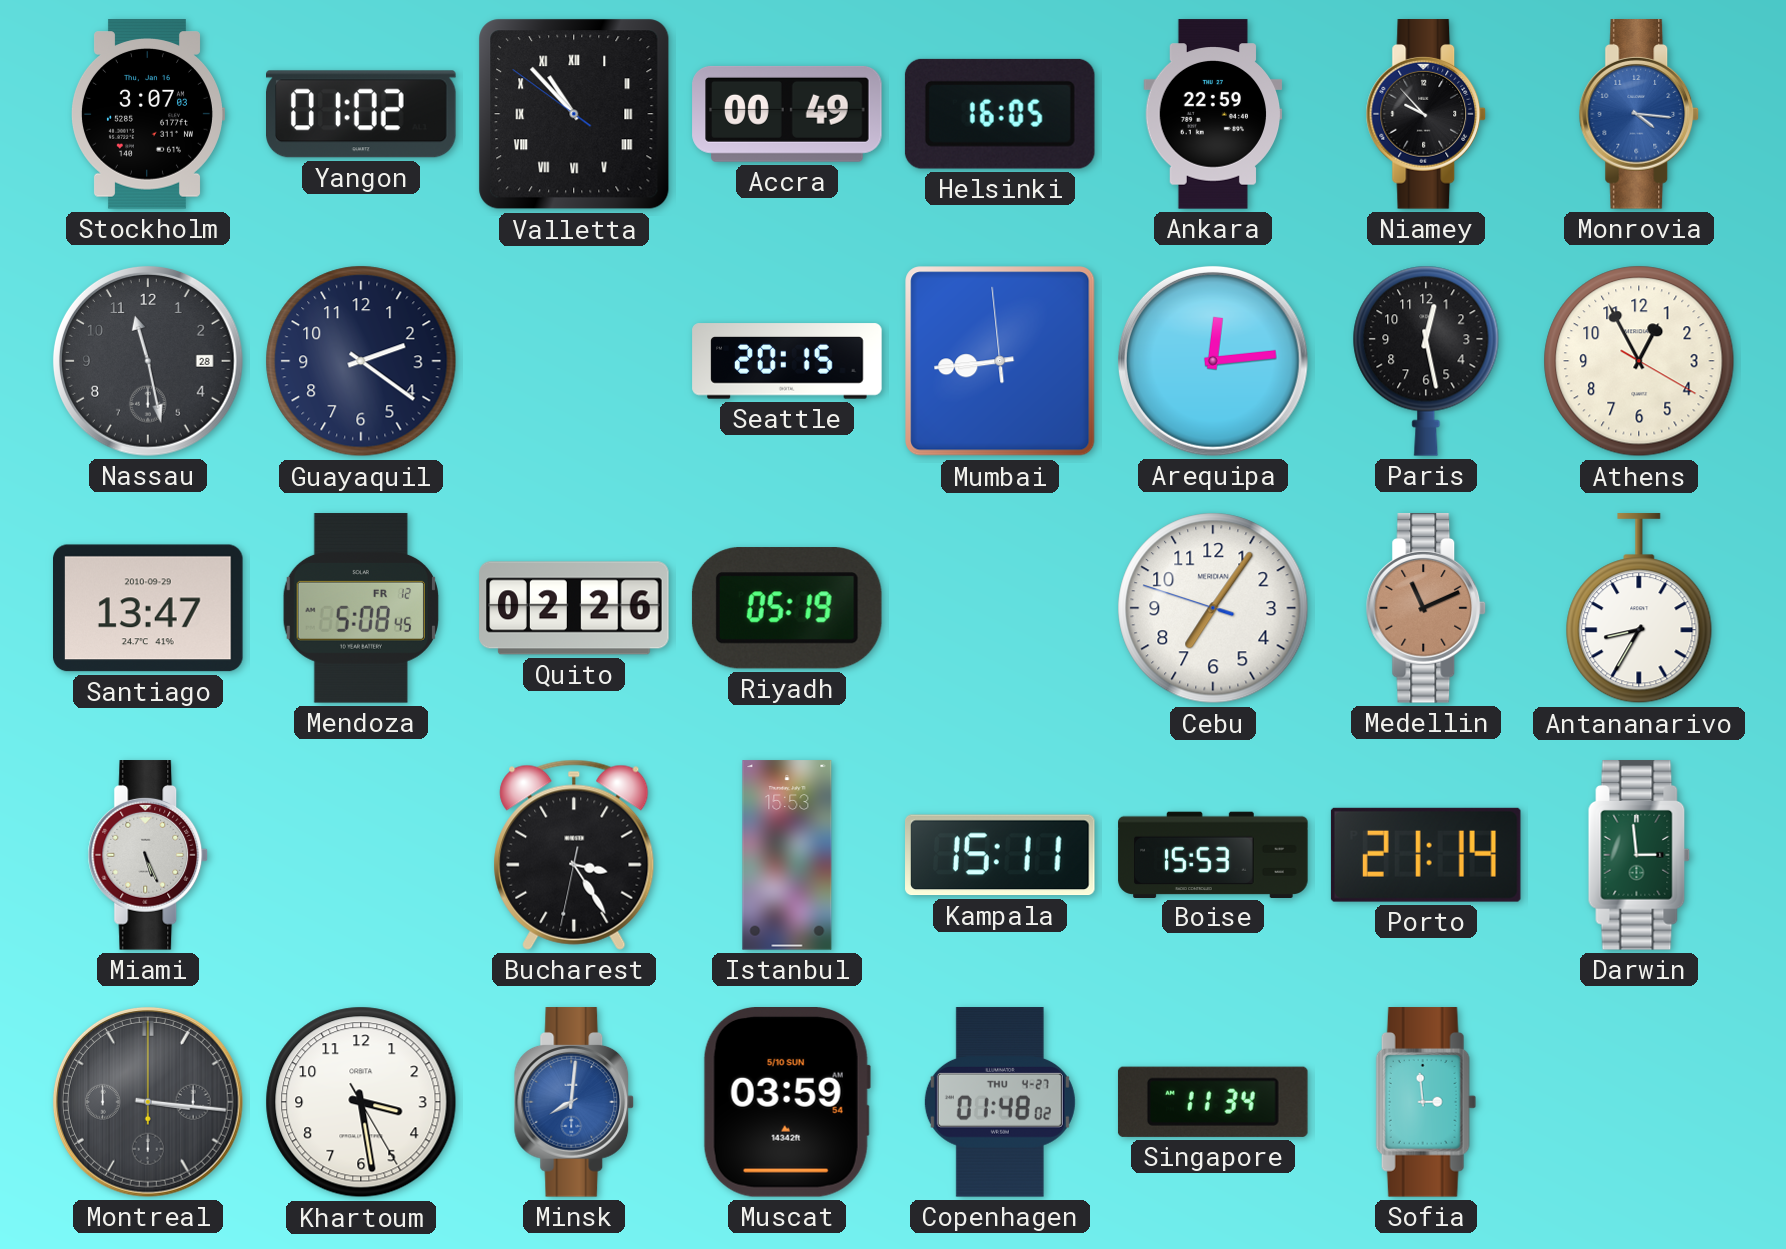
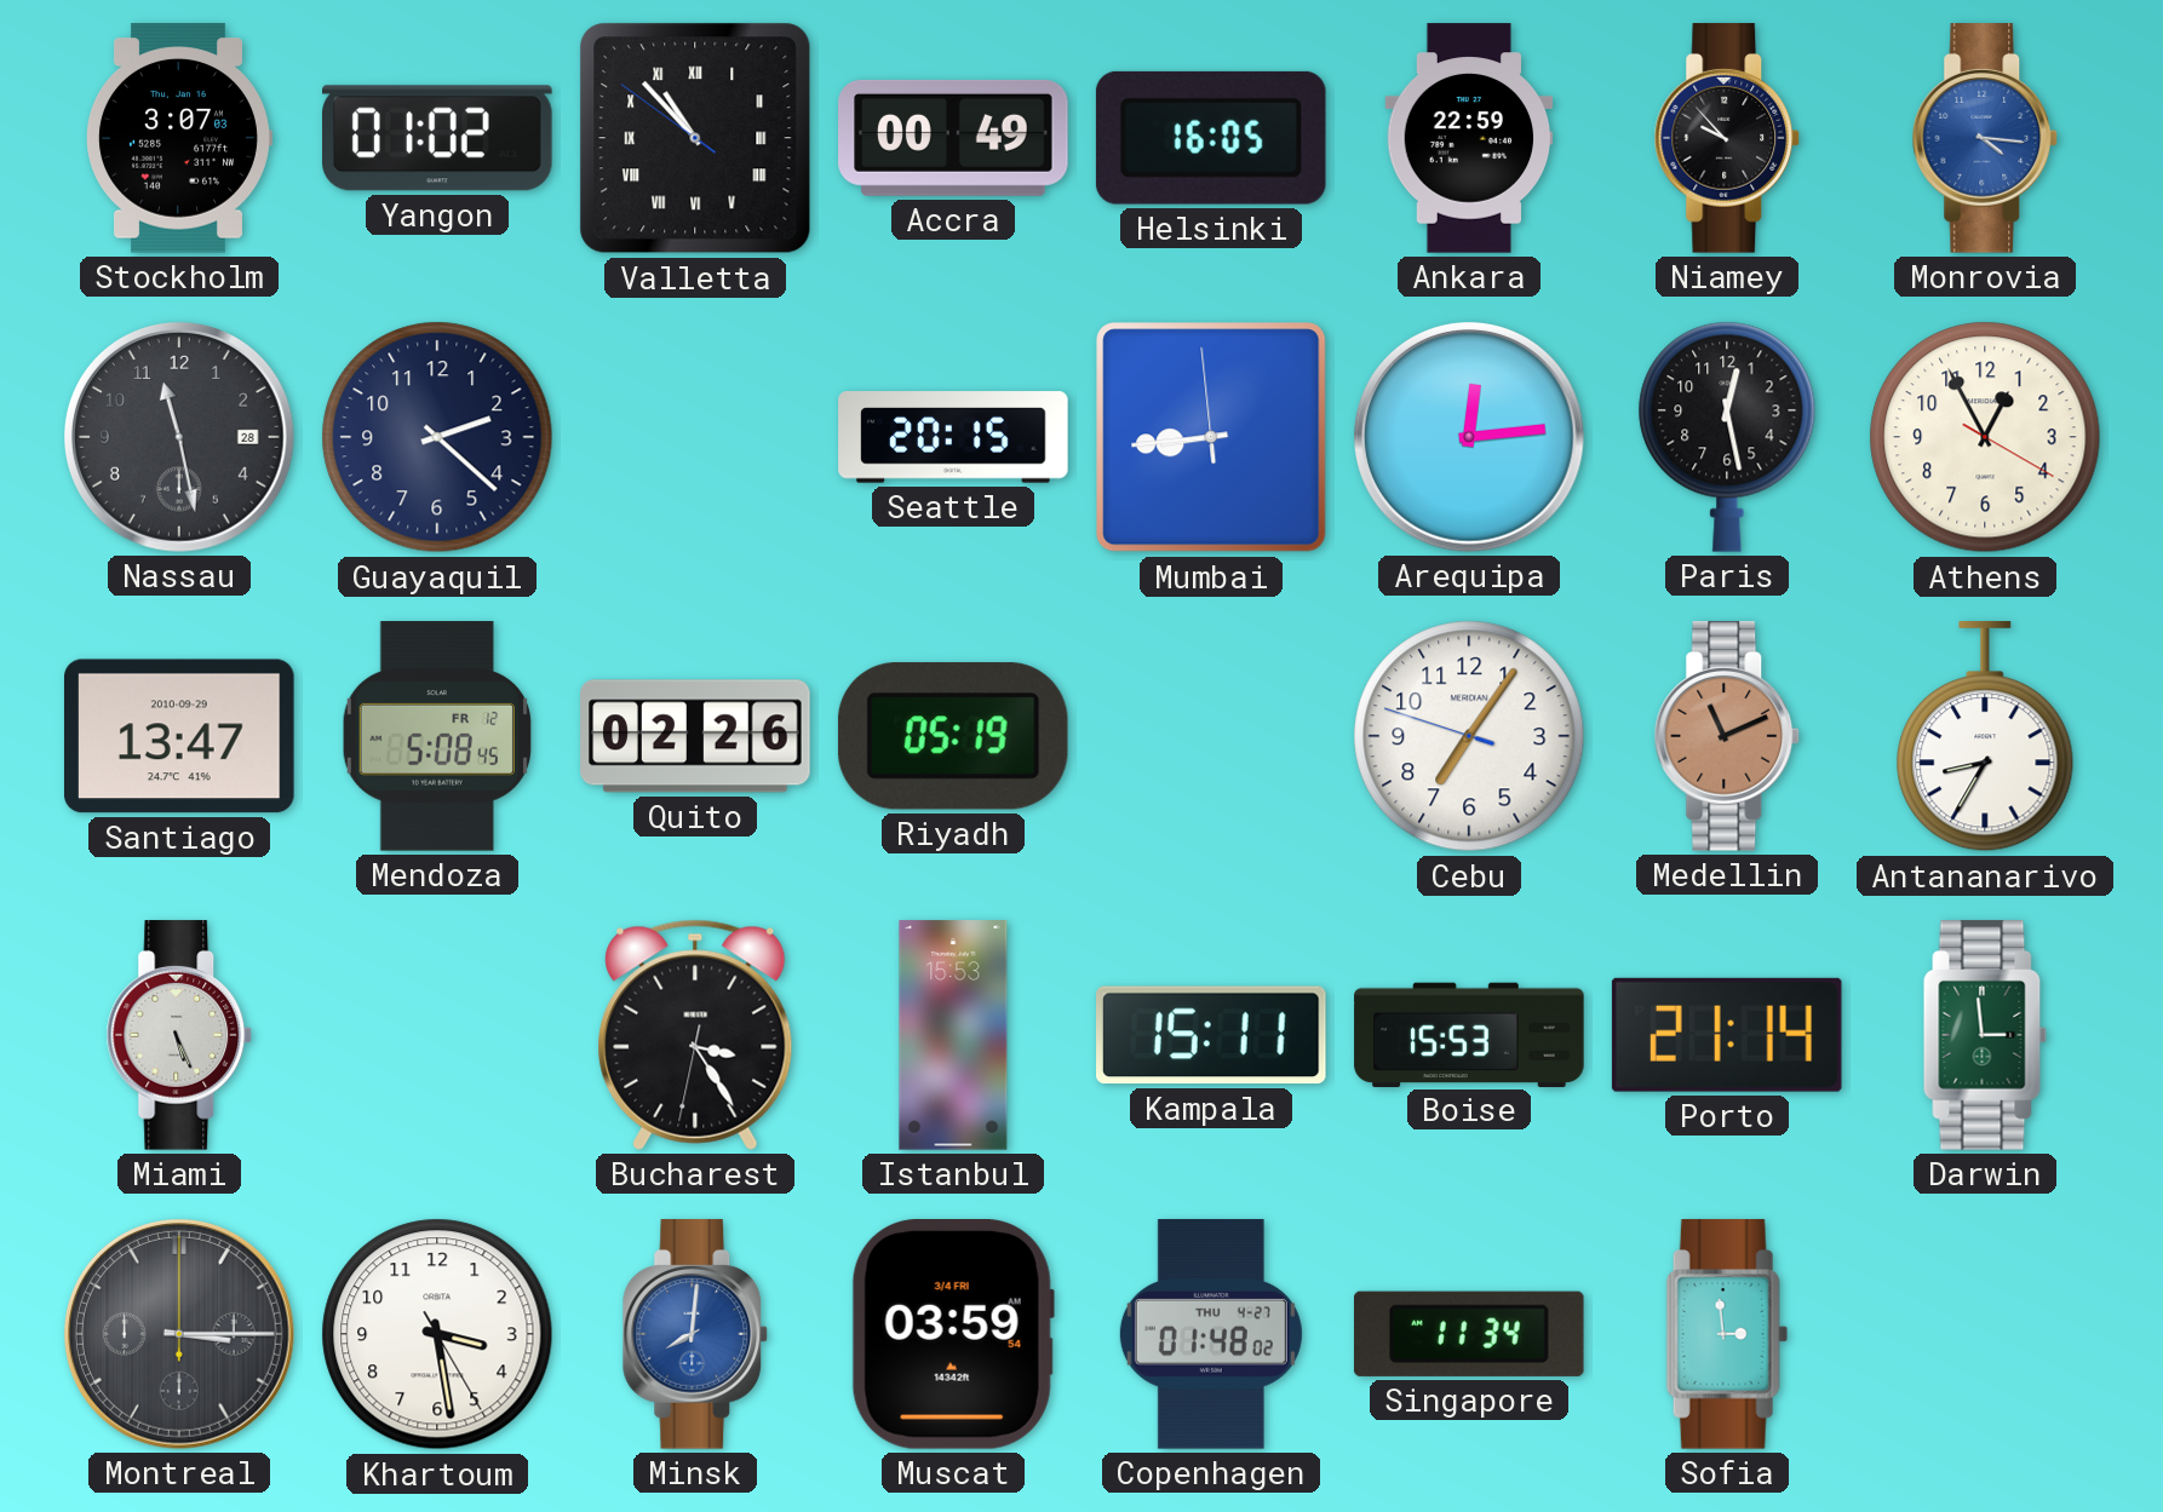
Guayaquil: 2:21 -> 2:22
Montreal: 3:16 -> 3:15
Muscat date: 5/10 SUN -> 3/4 FRI
